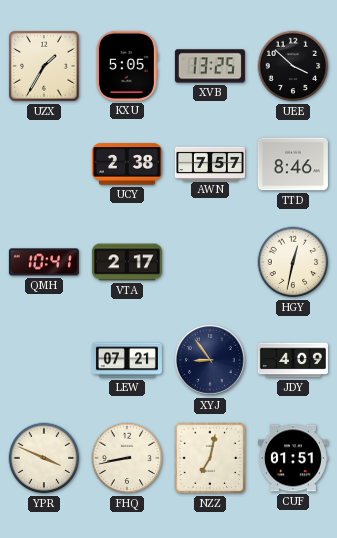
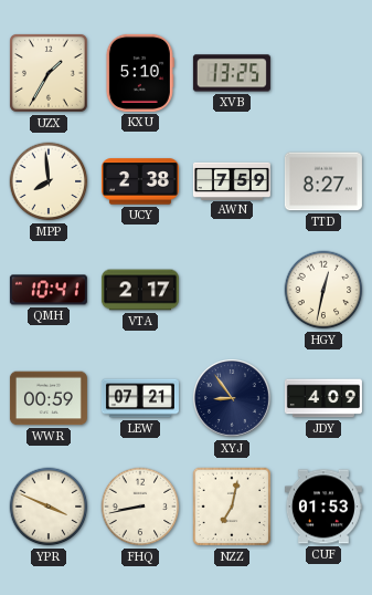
KXU: 5:05 -> 5:10
UEE: 3:52 -> none
MPP: none -> 7:59
AWN: 7:57 -> 7:59
TTD: 8:46 -> 8:27
WWR: none -> 00:59
CUF: 01:51 -> 01:53
